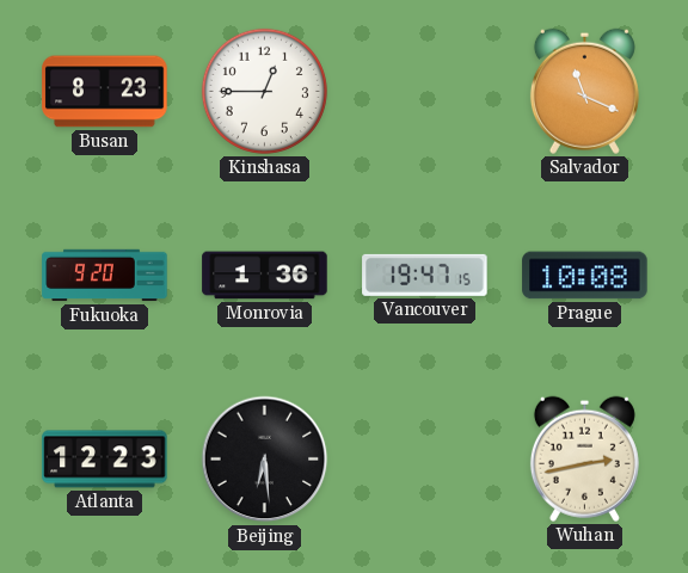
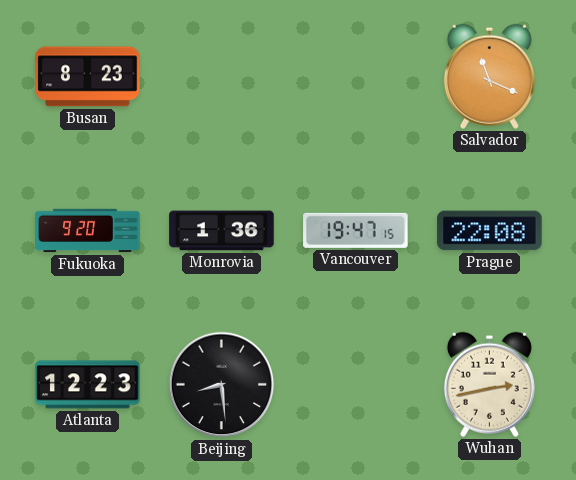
Kinshasa: 12:45 -> none
Prague: 10:08 -> 22:08
Beijing: 6:29 -> 8:29
